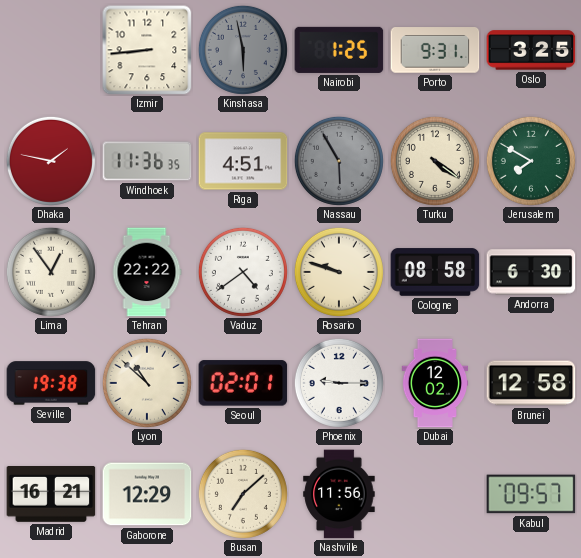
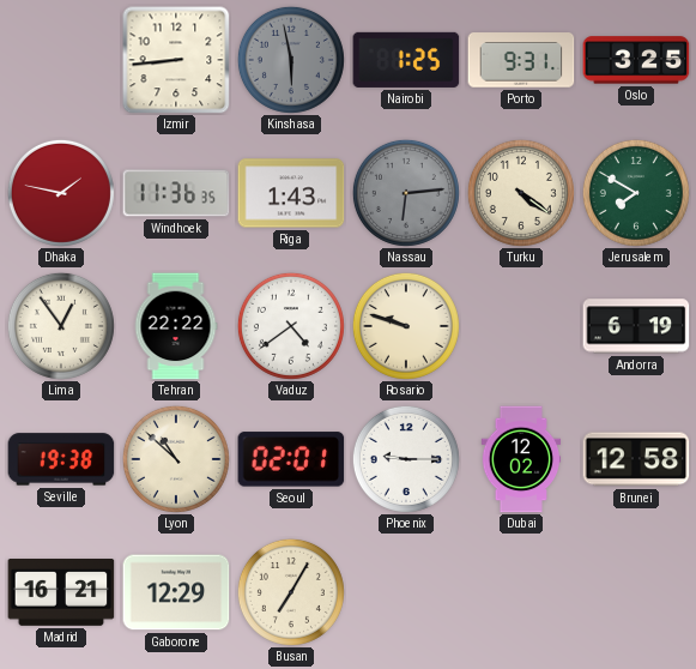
Riga: 4:51 -> 1:43
Nassau: 5:55 -> 6:14
Cologne: 08:58 -> none
Andorra: 6:30 -> 6:19
Busan: 7:08 -> 7:05
Nashville: 11:56 -> none
Kabul: 09:57 -> none
